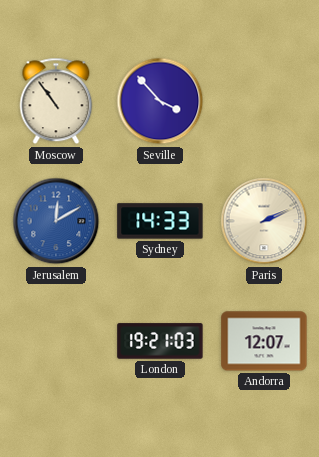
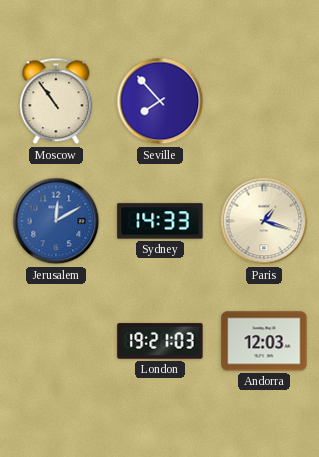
Seville: 3:53 -> 7:53
Paris: 2:11 -> 1:18
Andorra: 12:07 -> 12:03
